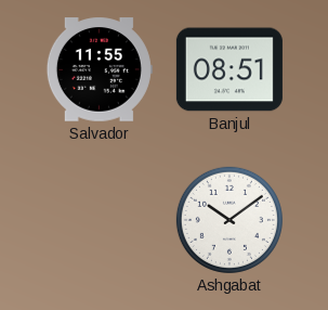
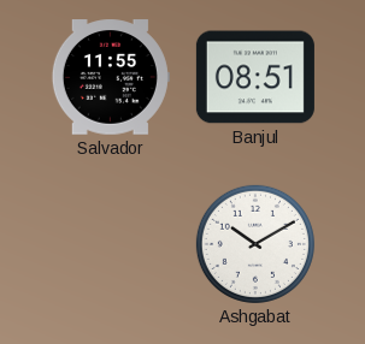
Ashgabat: 10:09 -> 10:10
